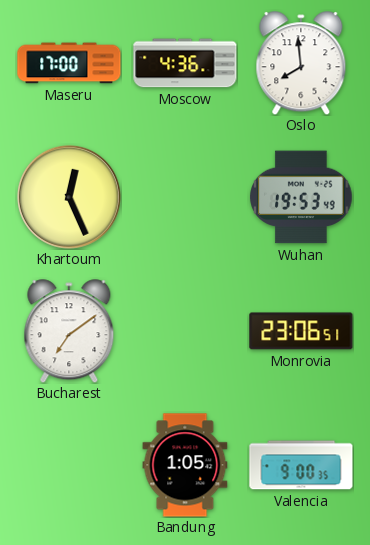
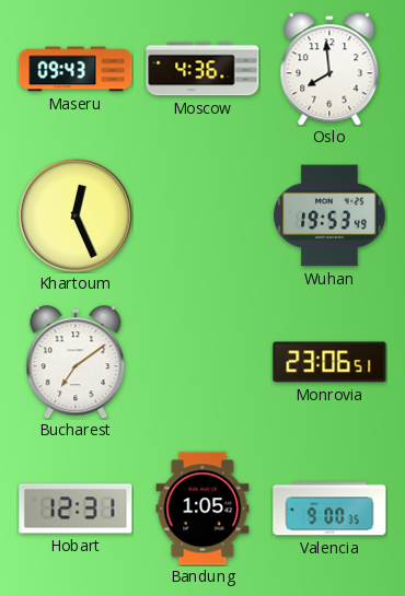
Maseru: 17:00 -> 09:43
Hobart: none -> 12:31
